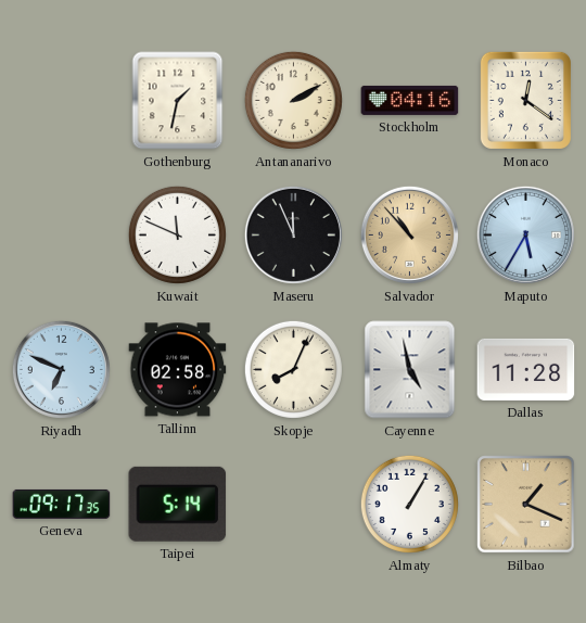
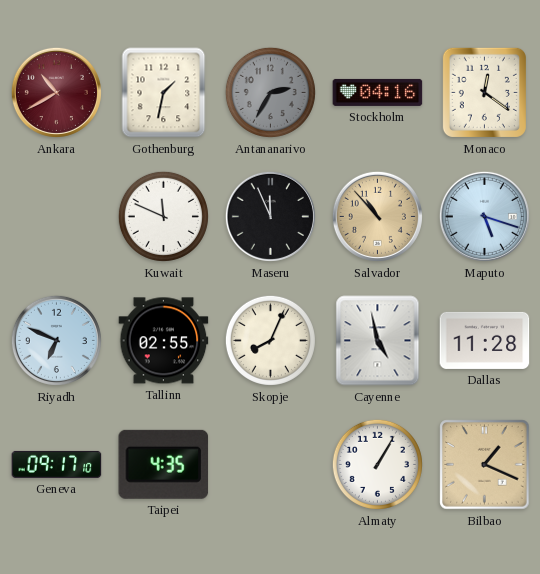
Ankara: none -> 10:40
Antananarivo: 2:10 -> 2:35
Antananarivo dial: cream -> grey
Maputo: 5:35 -> 5:18
Tallinn: 02:58 -> 02:55
Geneva: 09:17:35 -> 09:17:10
Taipei: 5:14 -> 4:35
